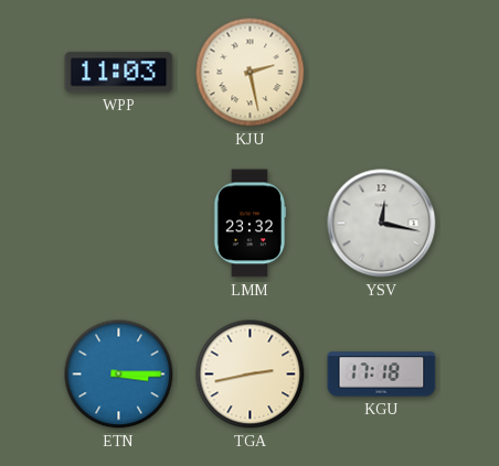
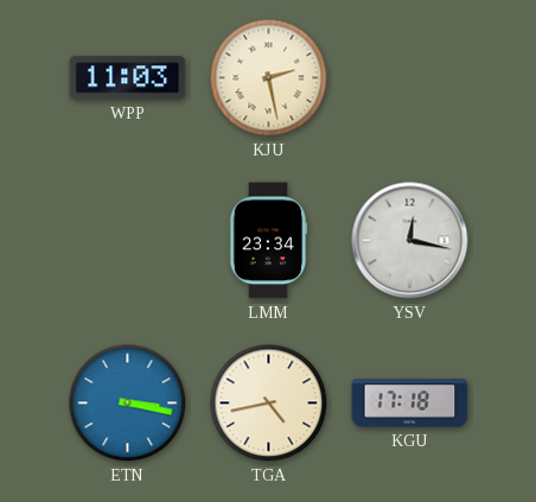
LMM: 23:32 -> 23:34
ETN: 3:15 -> 3:17
TGA: 2:43 -> 4:43
